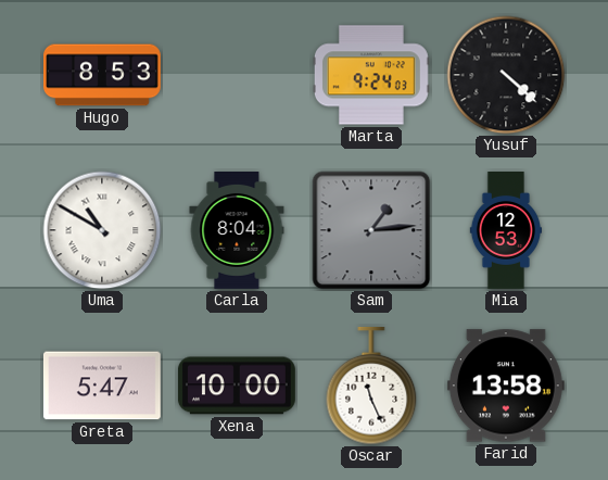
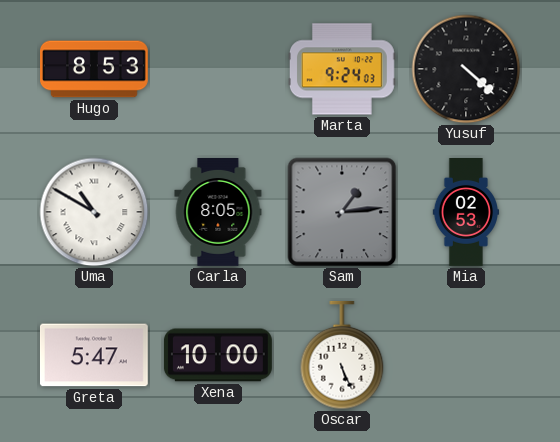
Carla: 8:04 -> 8:05
Mia: 12:53 -> 02:53
Oscar: 11:26 -> 5:26
Farid: 13:58 -> none
